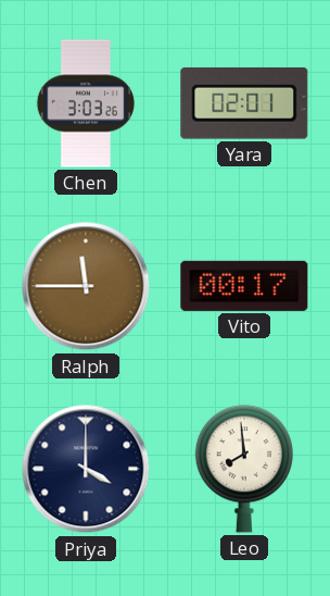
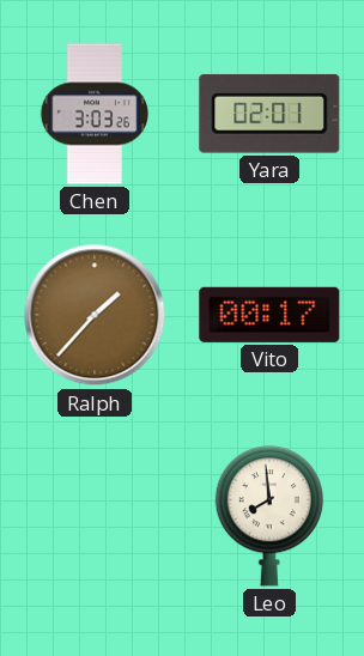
Ralph: 11:45 -> 1:37
Priya: 4:00 -> none
